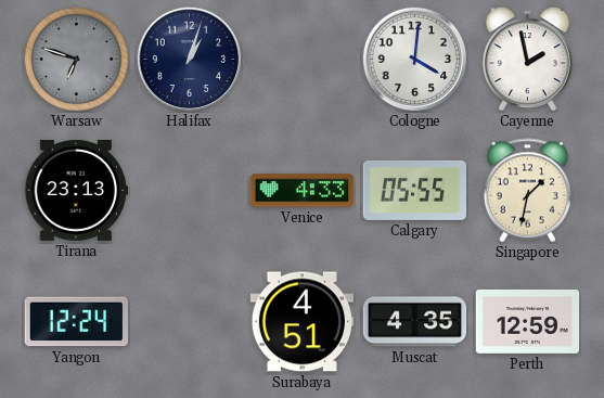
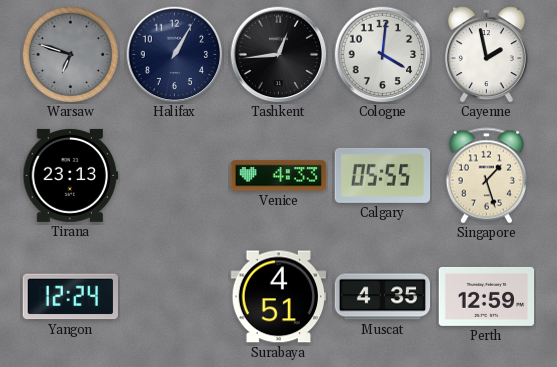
Halifax: 1:03 -> 1:05
Tashkent: none -> 12:44
Singapore: 1:32 -> 1:27
